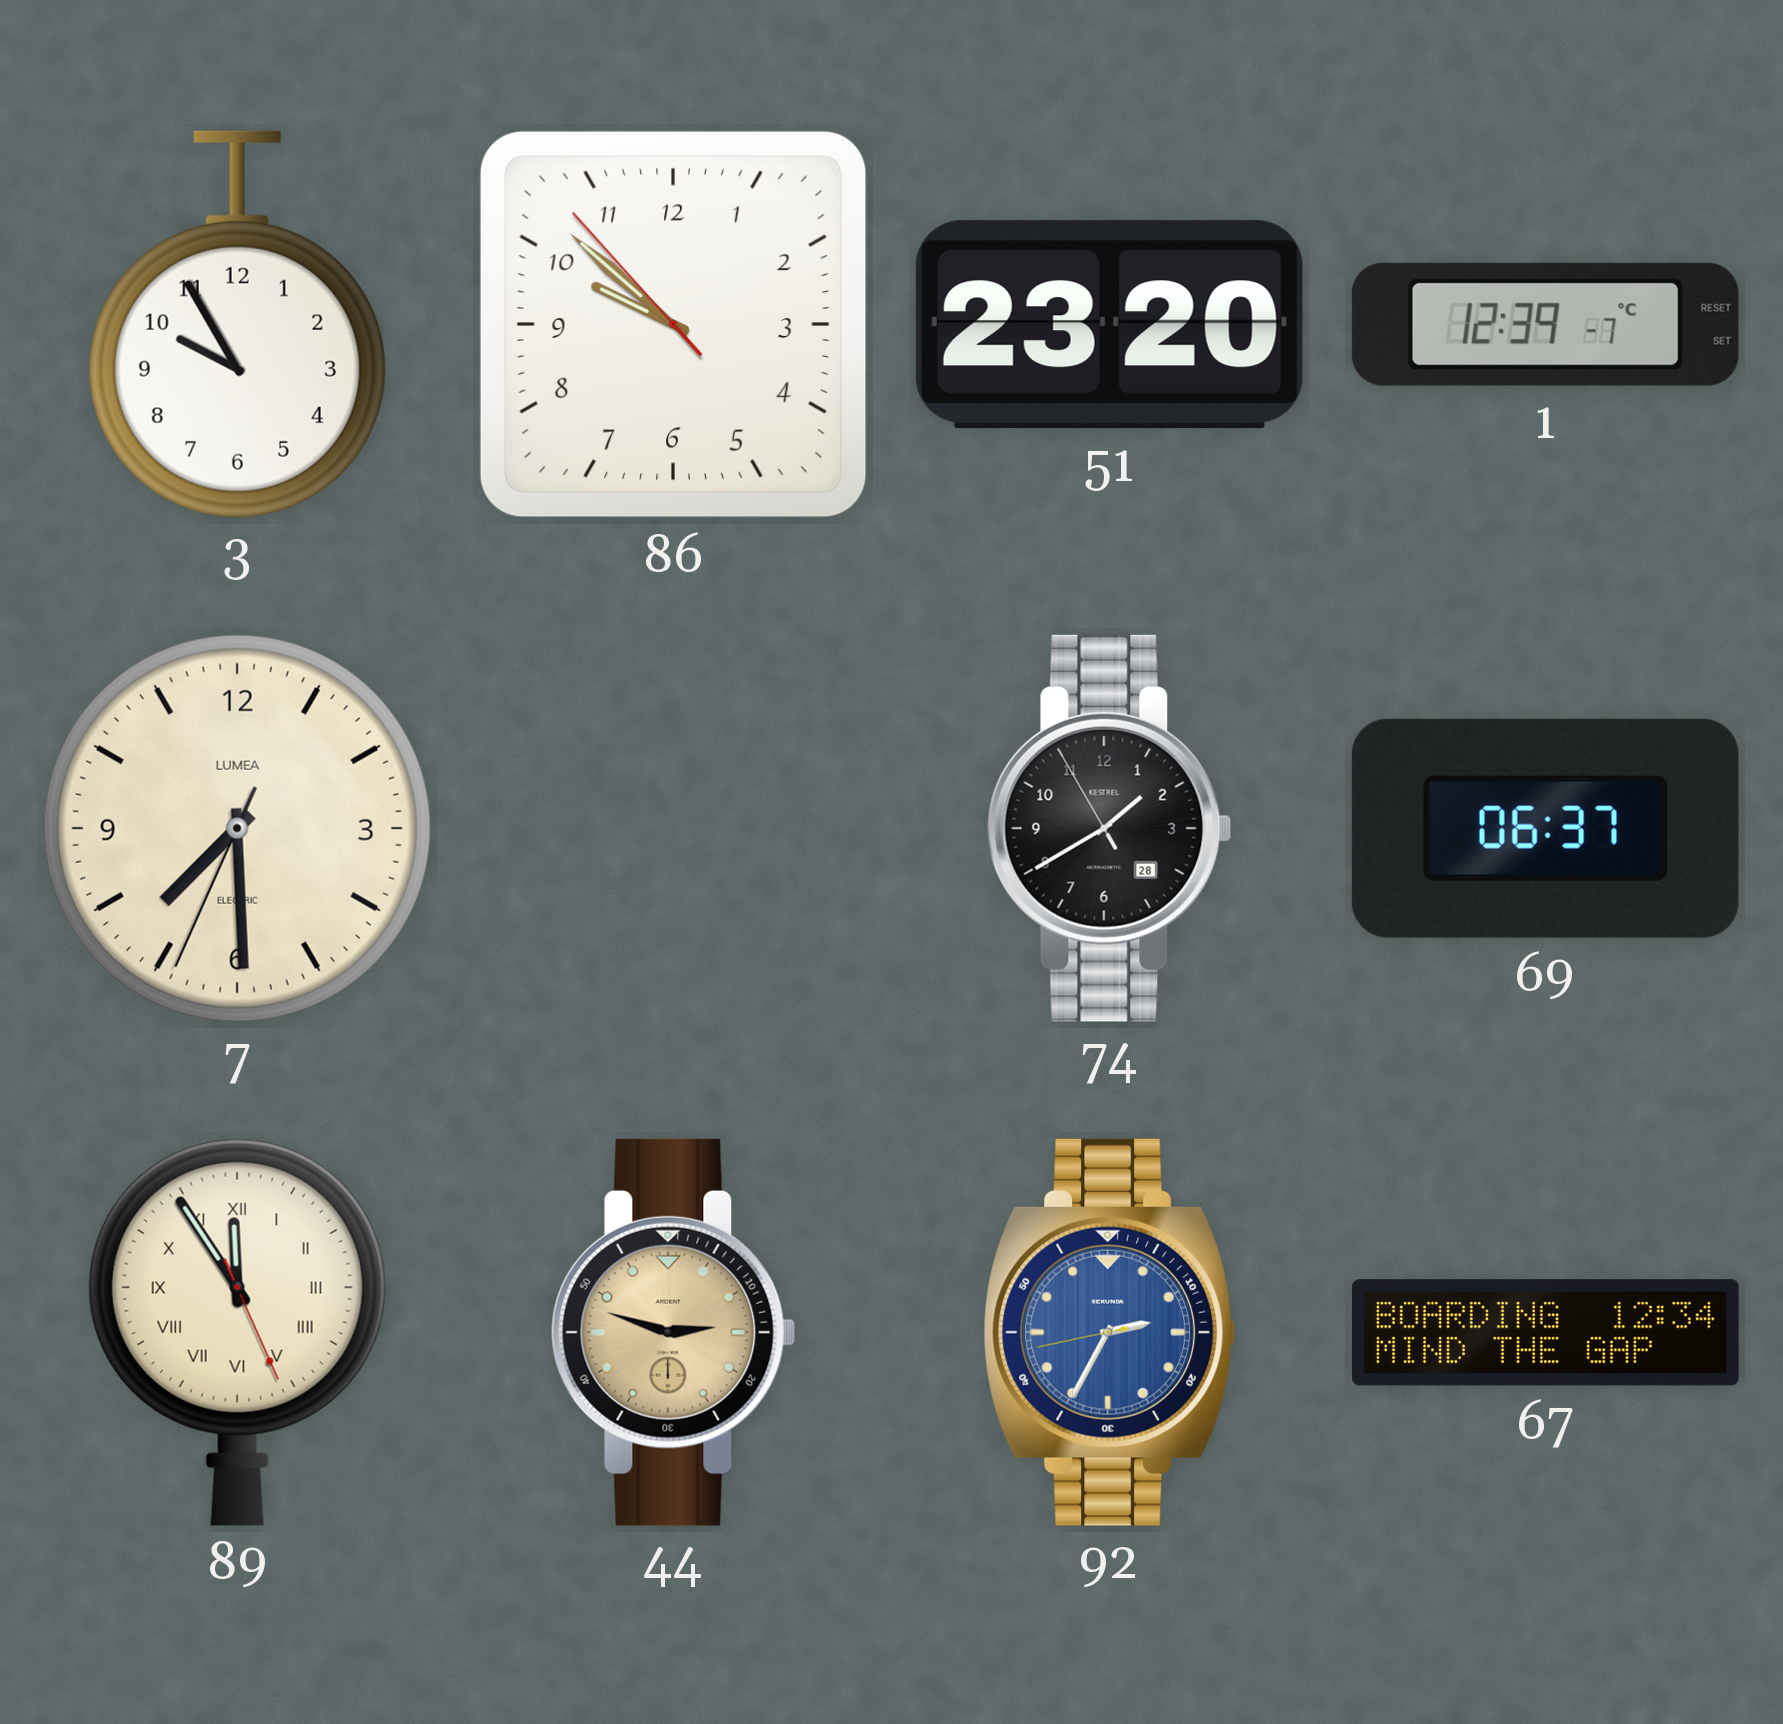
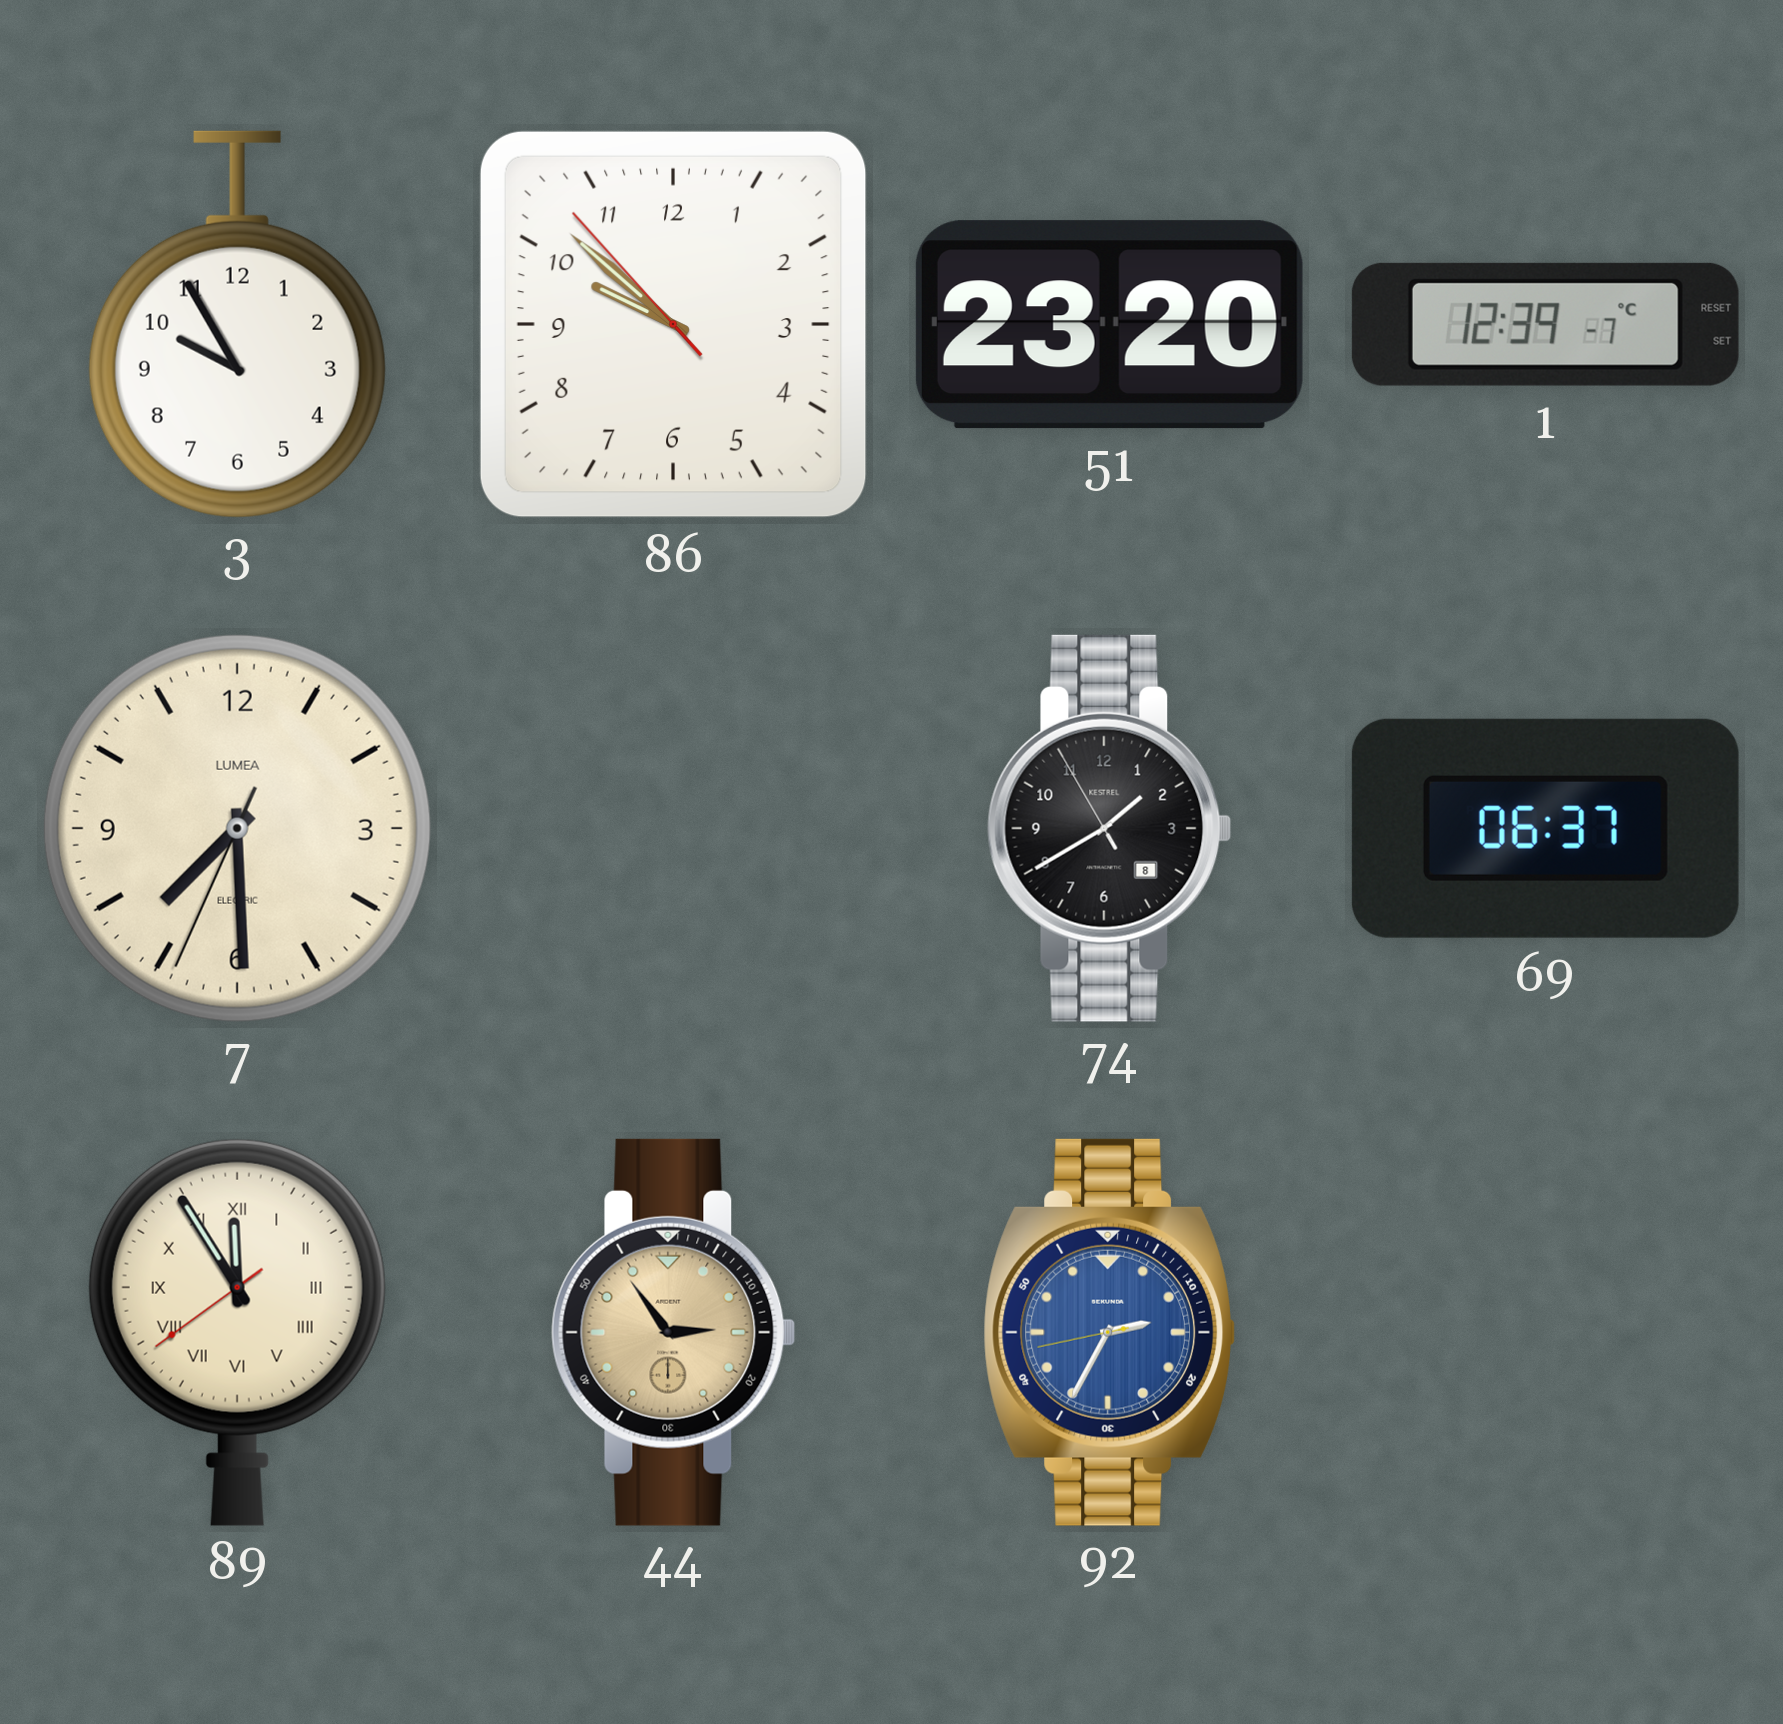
74 date: 28 -> 8
89: 11:54:26 -> 11:54:39
44: 2:48 -> 2:54
67: 12:34 -> none
